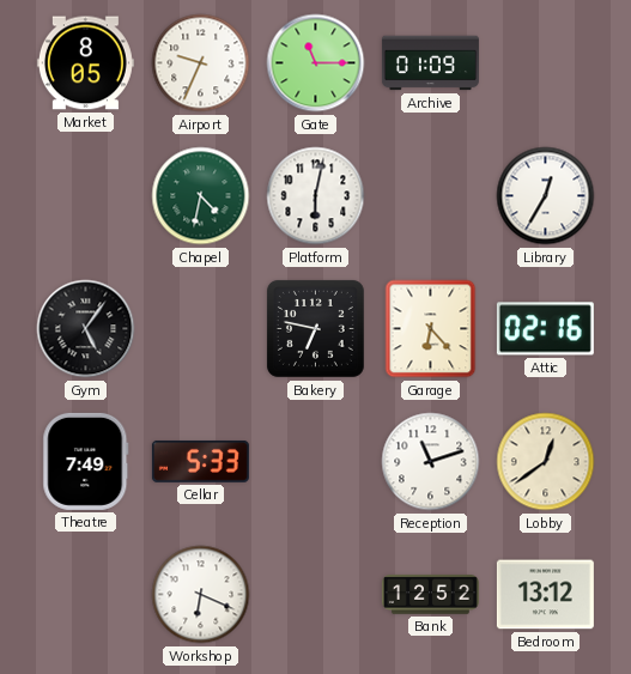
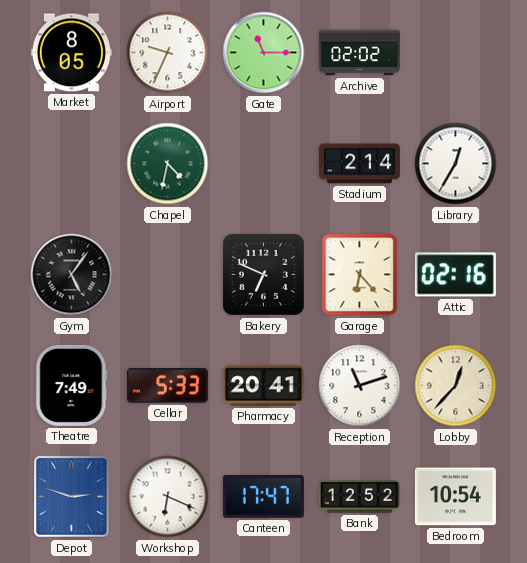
Archive: 01:09 -> 02:02
Platform: 6:02 -> none
Stadium: none -> 2:14
Bakery: 6:47 -> 6:49
Pharmacy: none -> 20:41
Lobby: 12:39 -> 12:37
Depot: none -> 2:48
Canteen: none -> 17:47
Bedroom: 13:12 -> 10:54
